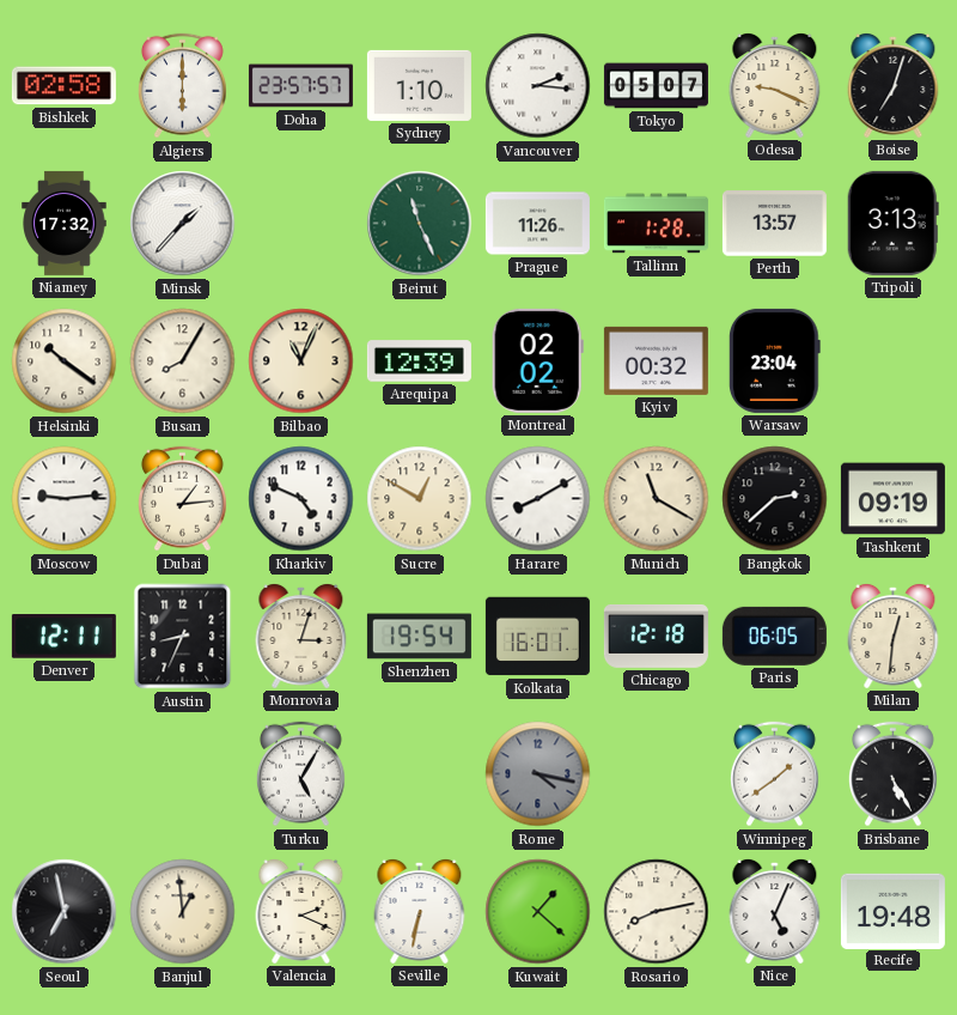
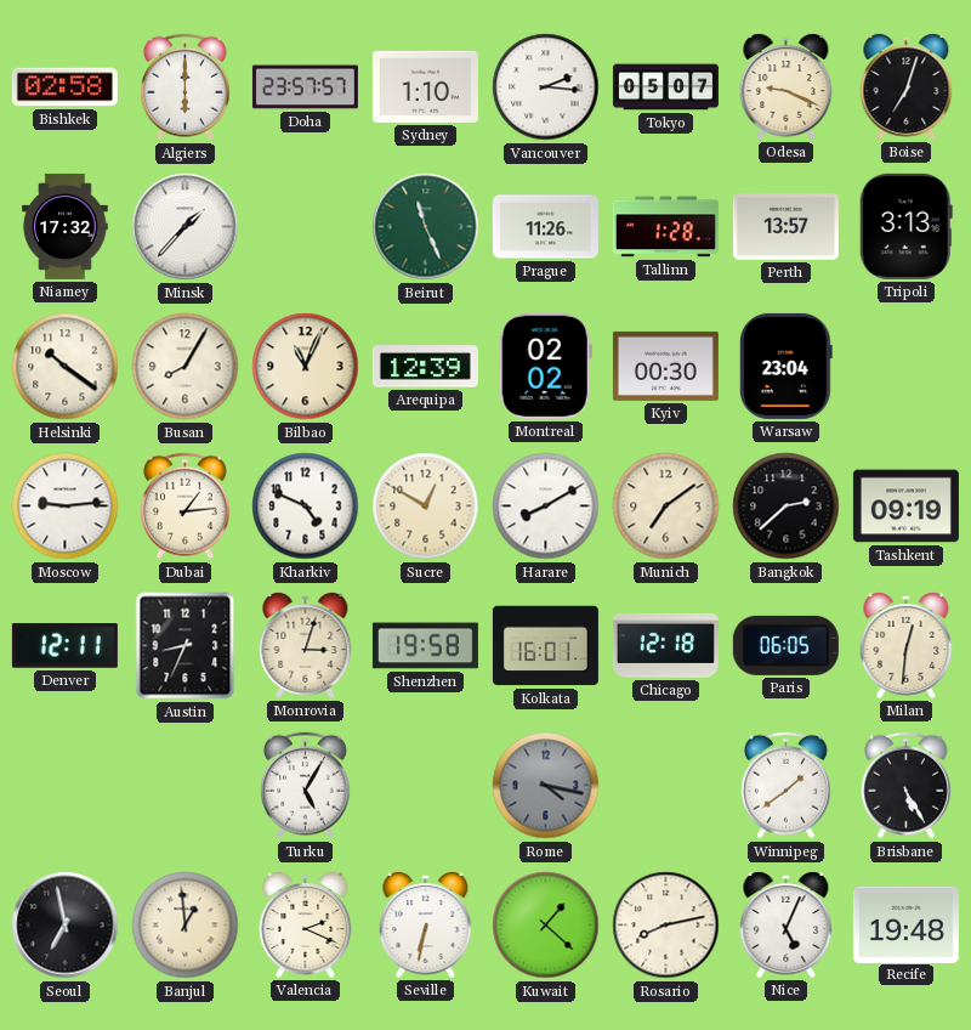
Kyiv: 00:32 -> 00:30
Munich: 11:20 -> 7:09
Shenzhen: 19:54 -> 19:58
